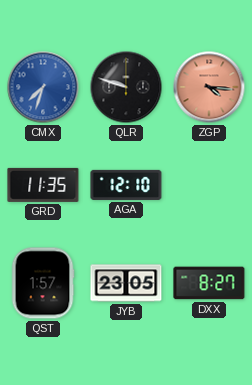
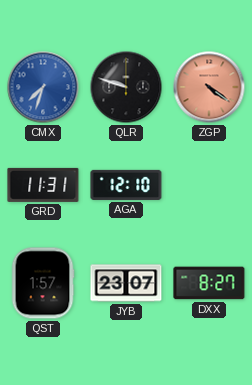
ZGP: 4:16 -> 4:21
GRD: 11:35 -> 11:31
JYB: 23:05 -> 23:07
